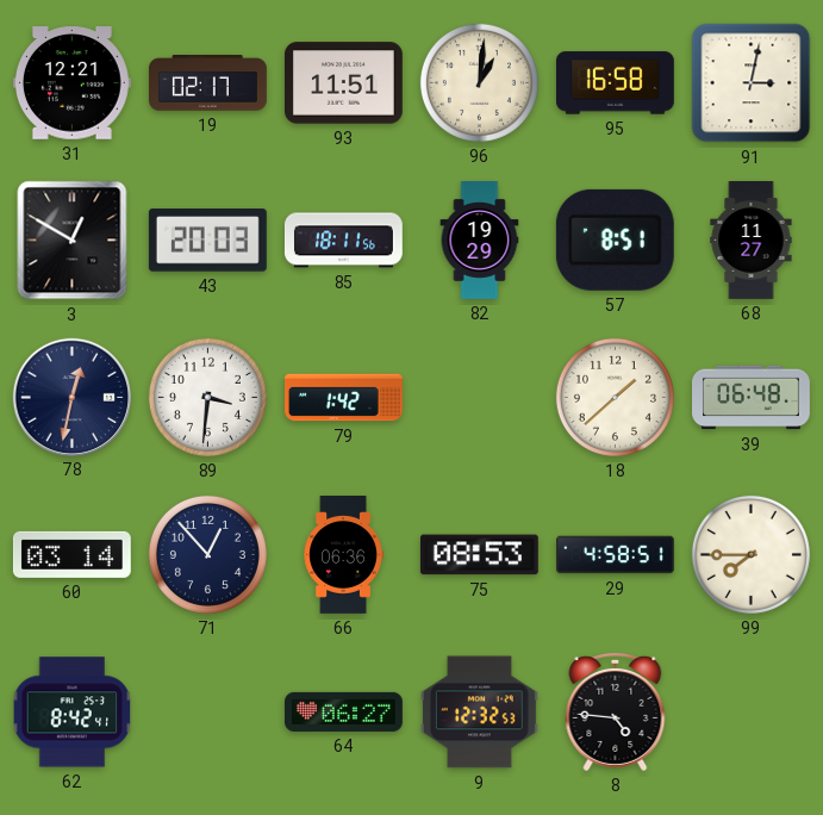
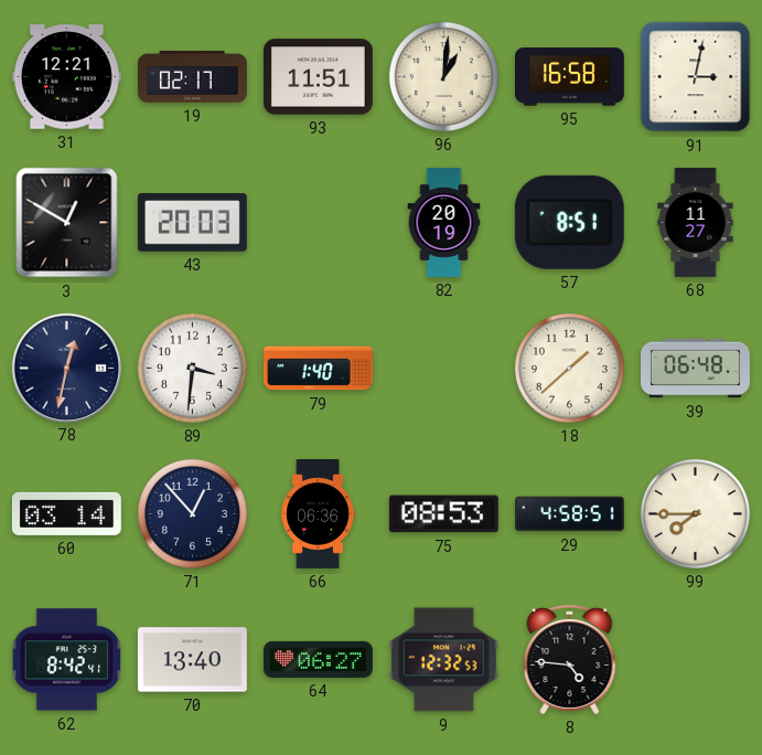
85: 18:11 -> none
82: 19:29 -> 20:19
79: 1:42 -> 1:40
70: none -> 13:40
